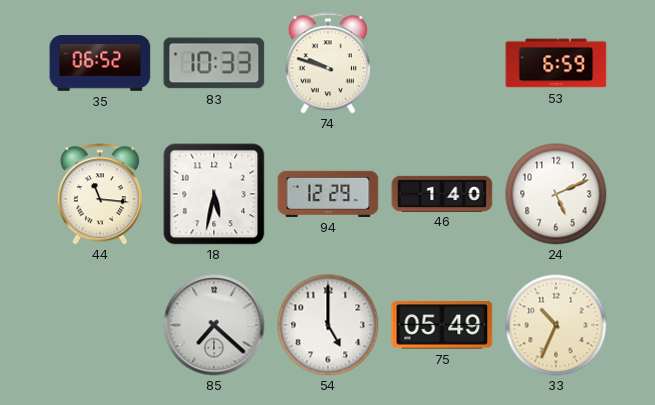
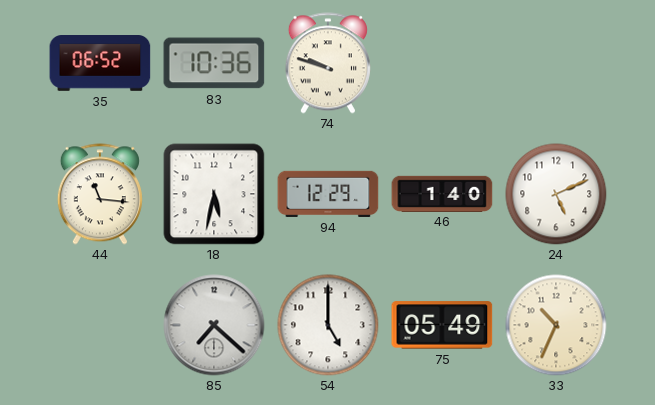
83: 10:33 -> 10:36
53: 6:59 -> none
